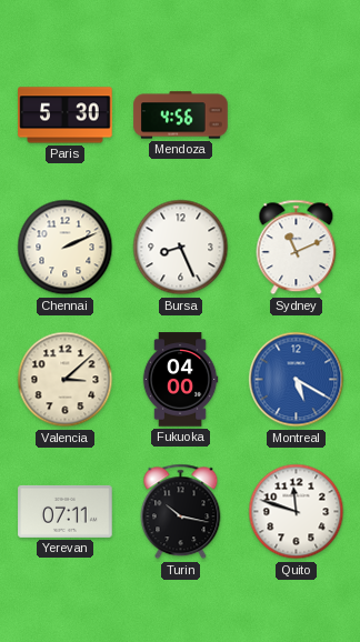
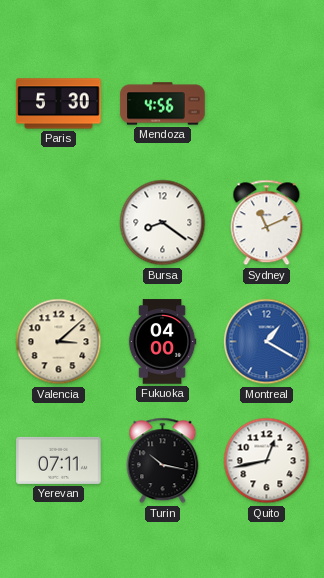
Chennai: 2:11 -> none
Bursa: 8:26 -> 8:21
Montreal: 5:20 -> 1:20
Quito: 11:48 -> 12:43
